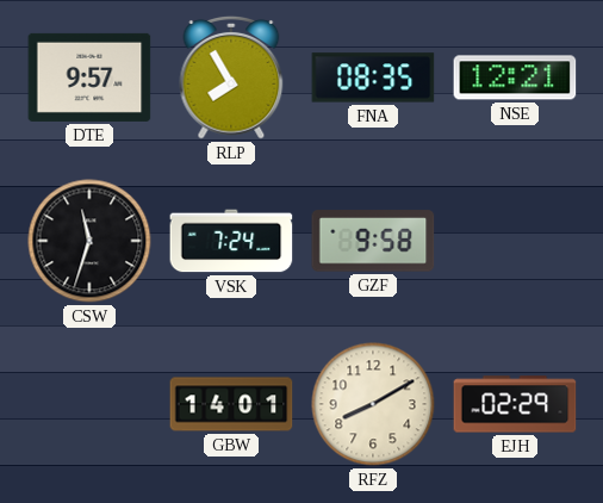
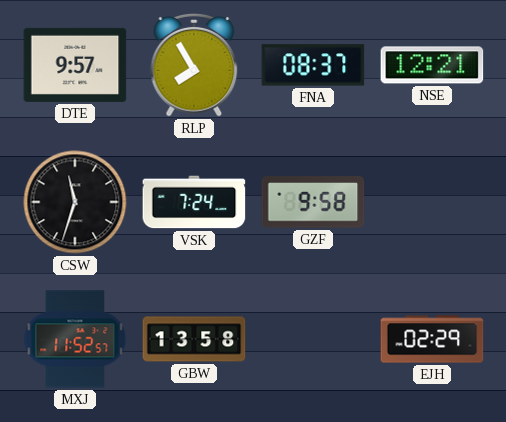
FNA: 08:35 -> 08:37
MXJ: none -> 11:52
GBW: 14:01 -> 13:58
RFZ: 8:10 -> none
